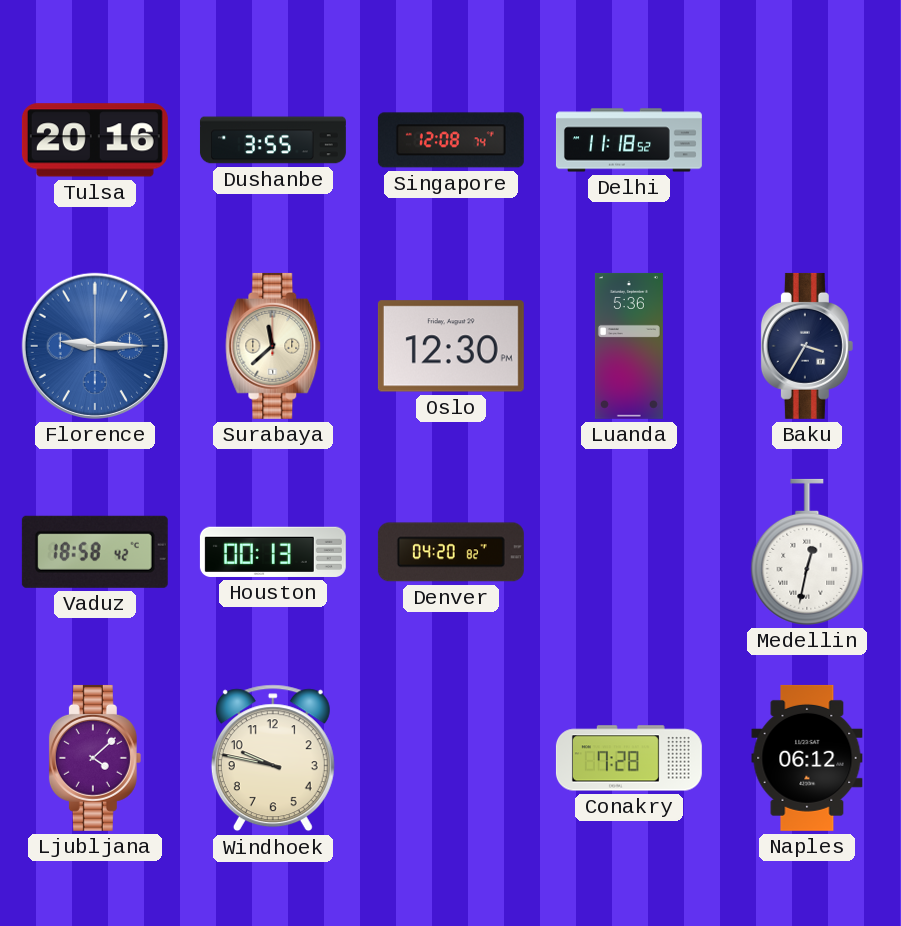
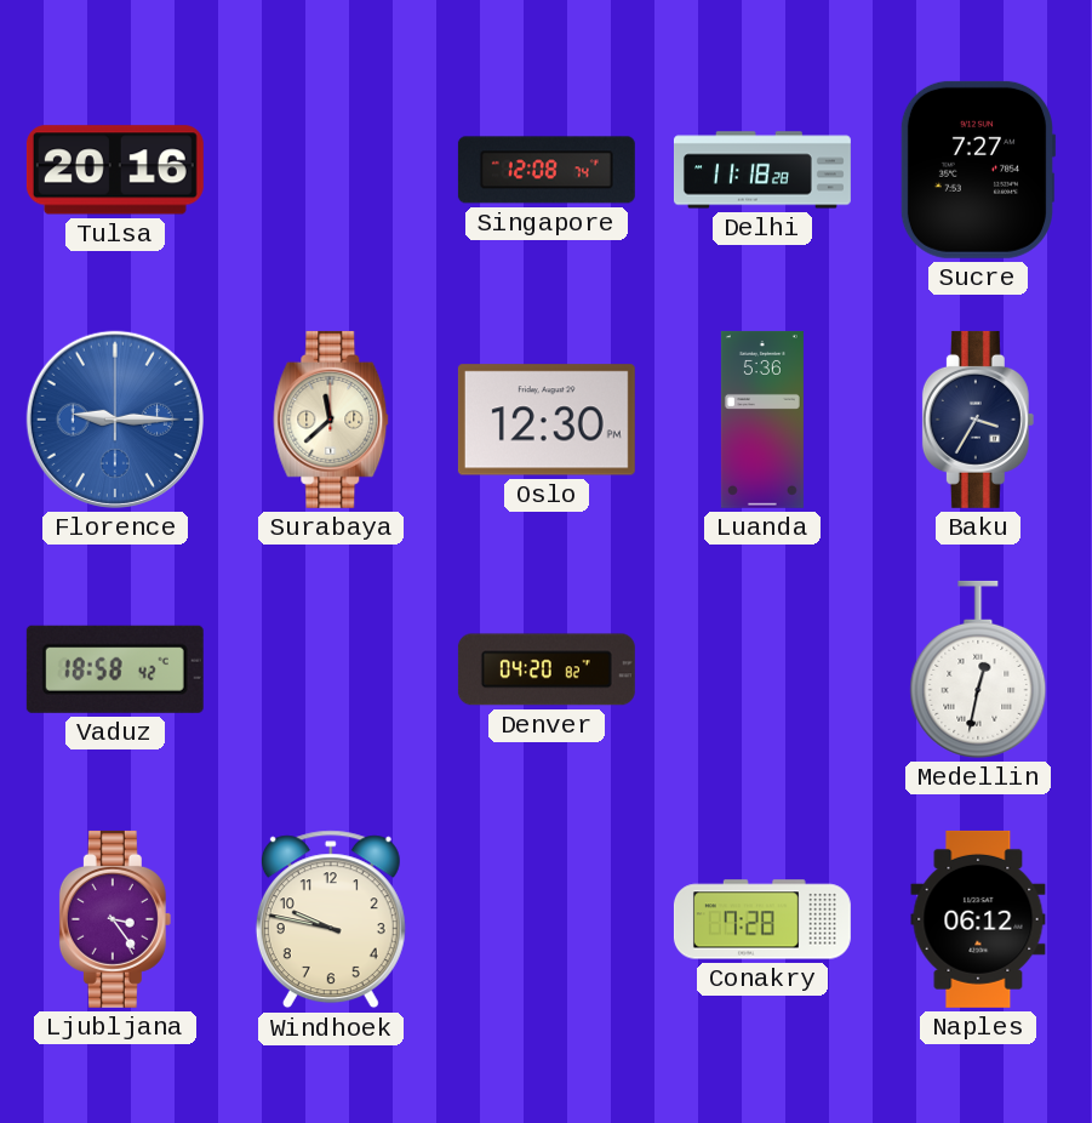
Dushanbe: 3:55 -> none
Delhi: 11:18:52 -> 11:18:28
Sucre: none -> 7:27
Houston: 00:13 -> none
Ljubljana: 4:08 -> 3:24
